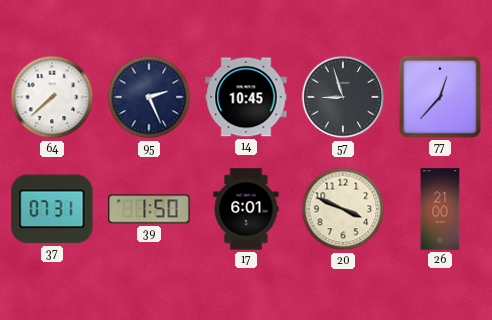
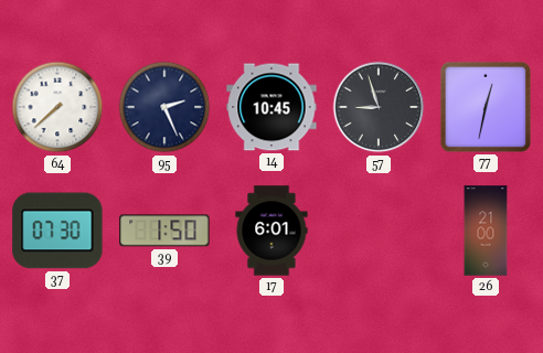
77: 12:37 -> 12:32
37: 07:31 -> 07:30
20: 3:49 -> none
